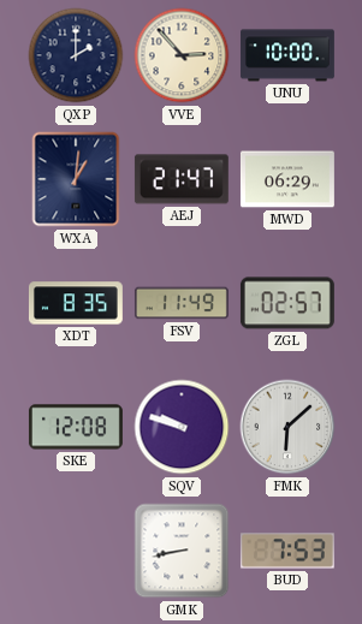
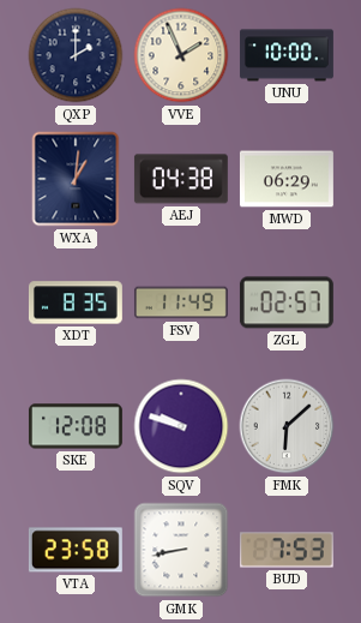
VVE: 2:53 -> 1:56
AEJ: 21:47 -> 04:38
VTA: none -> 23:58
